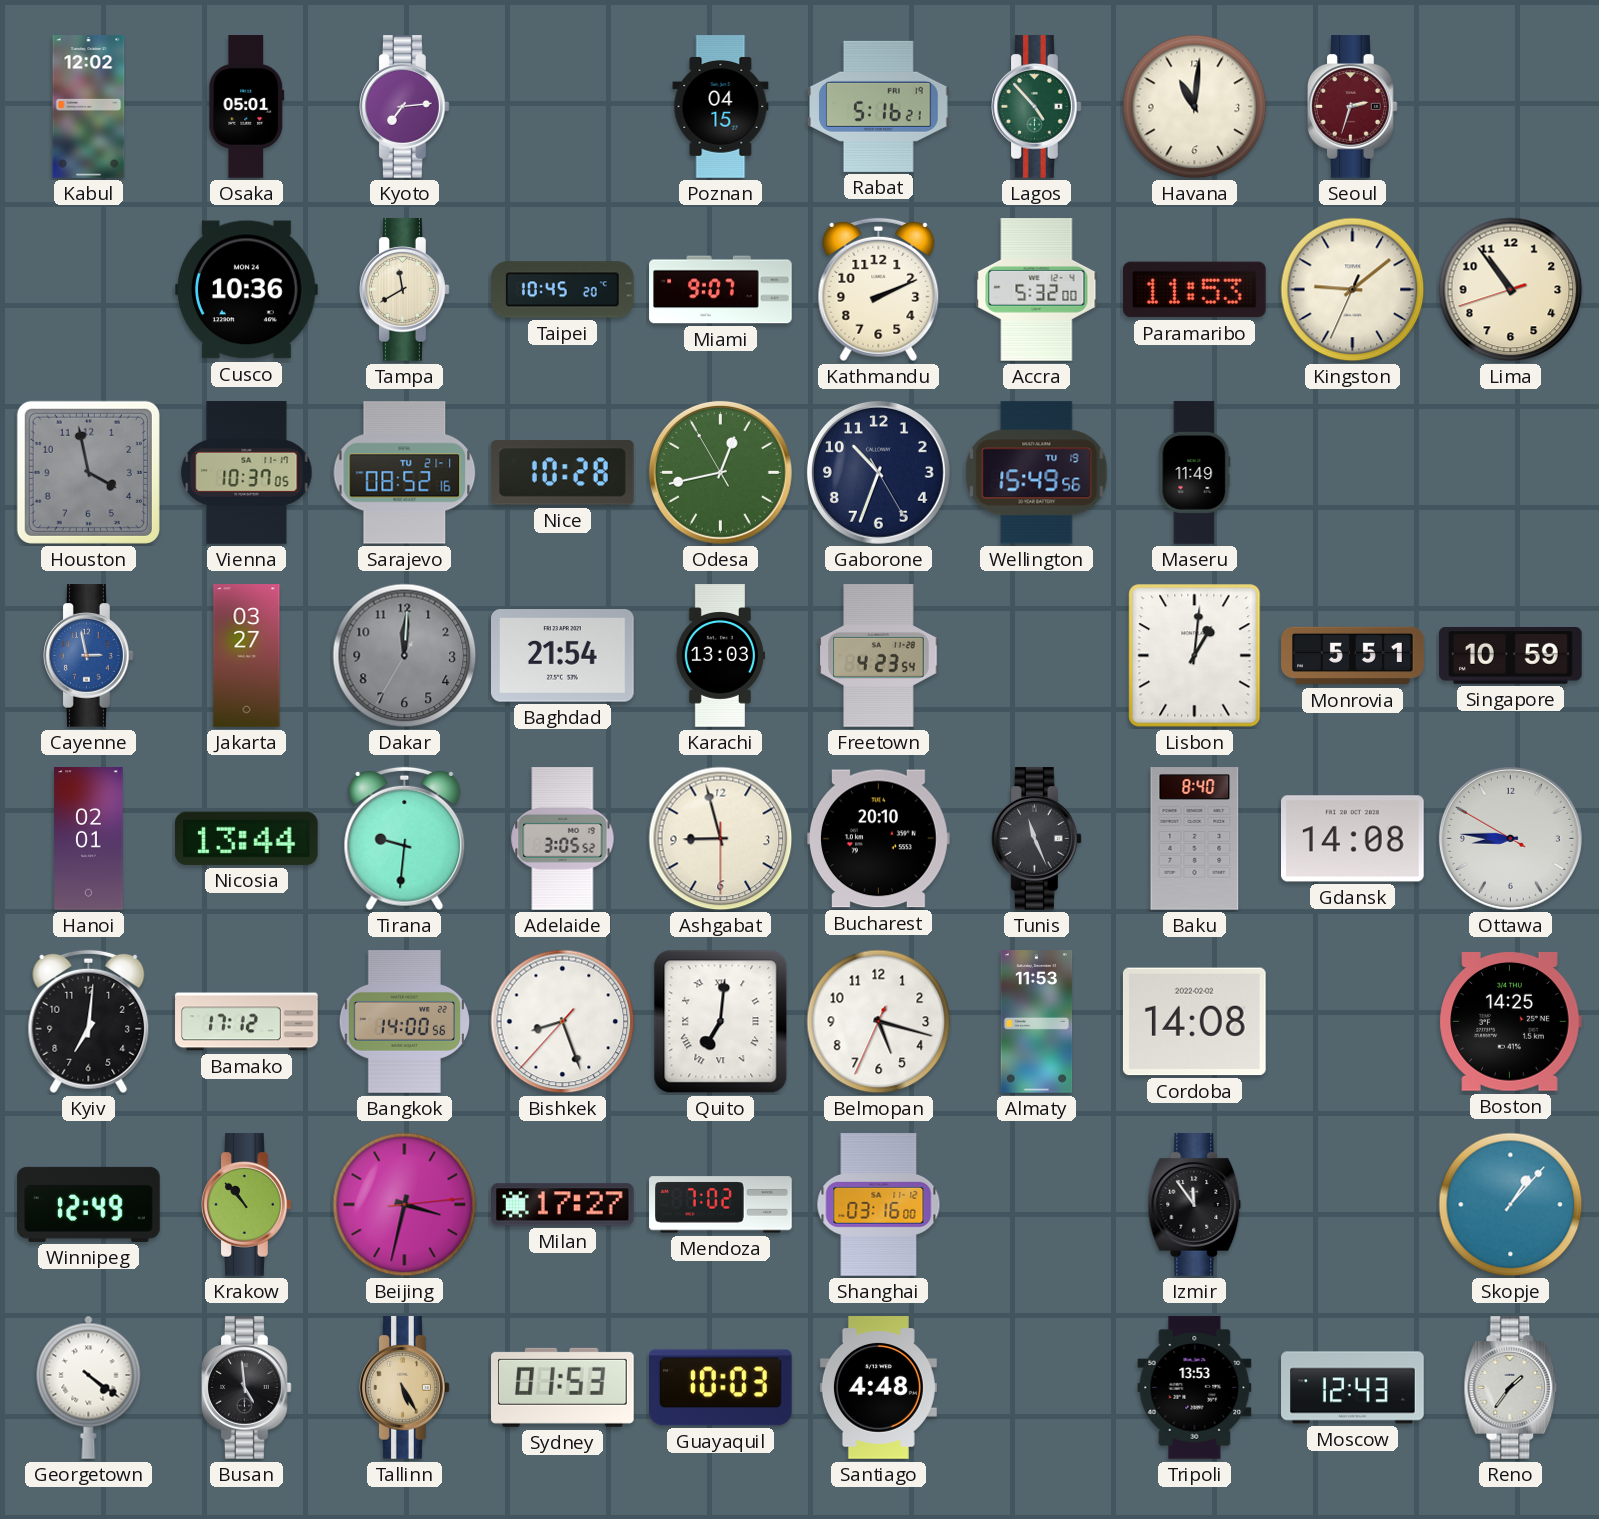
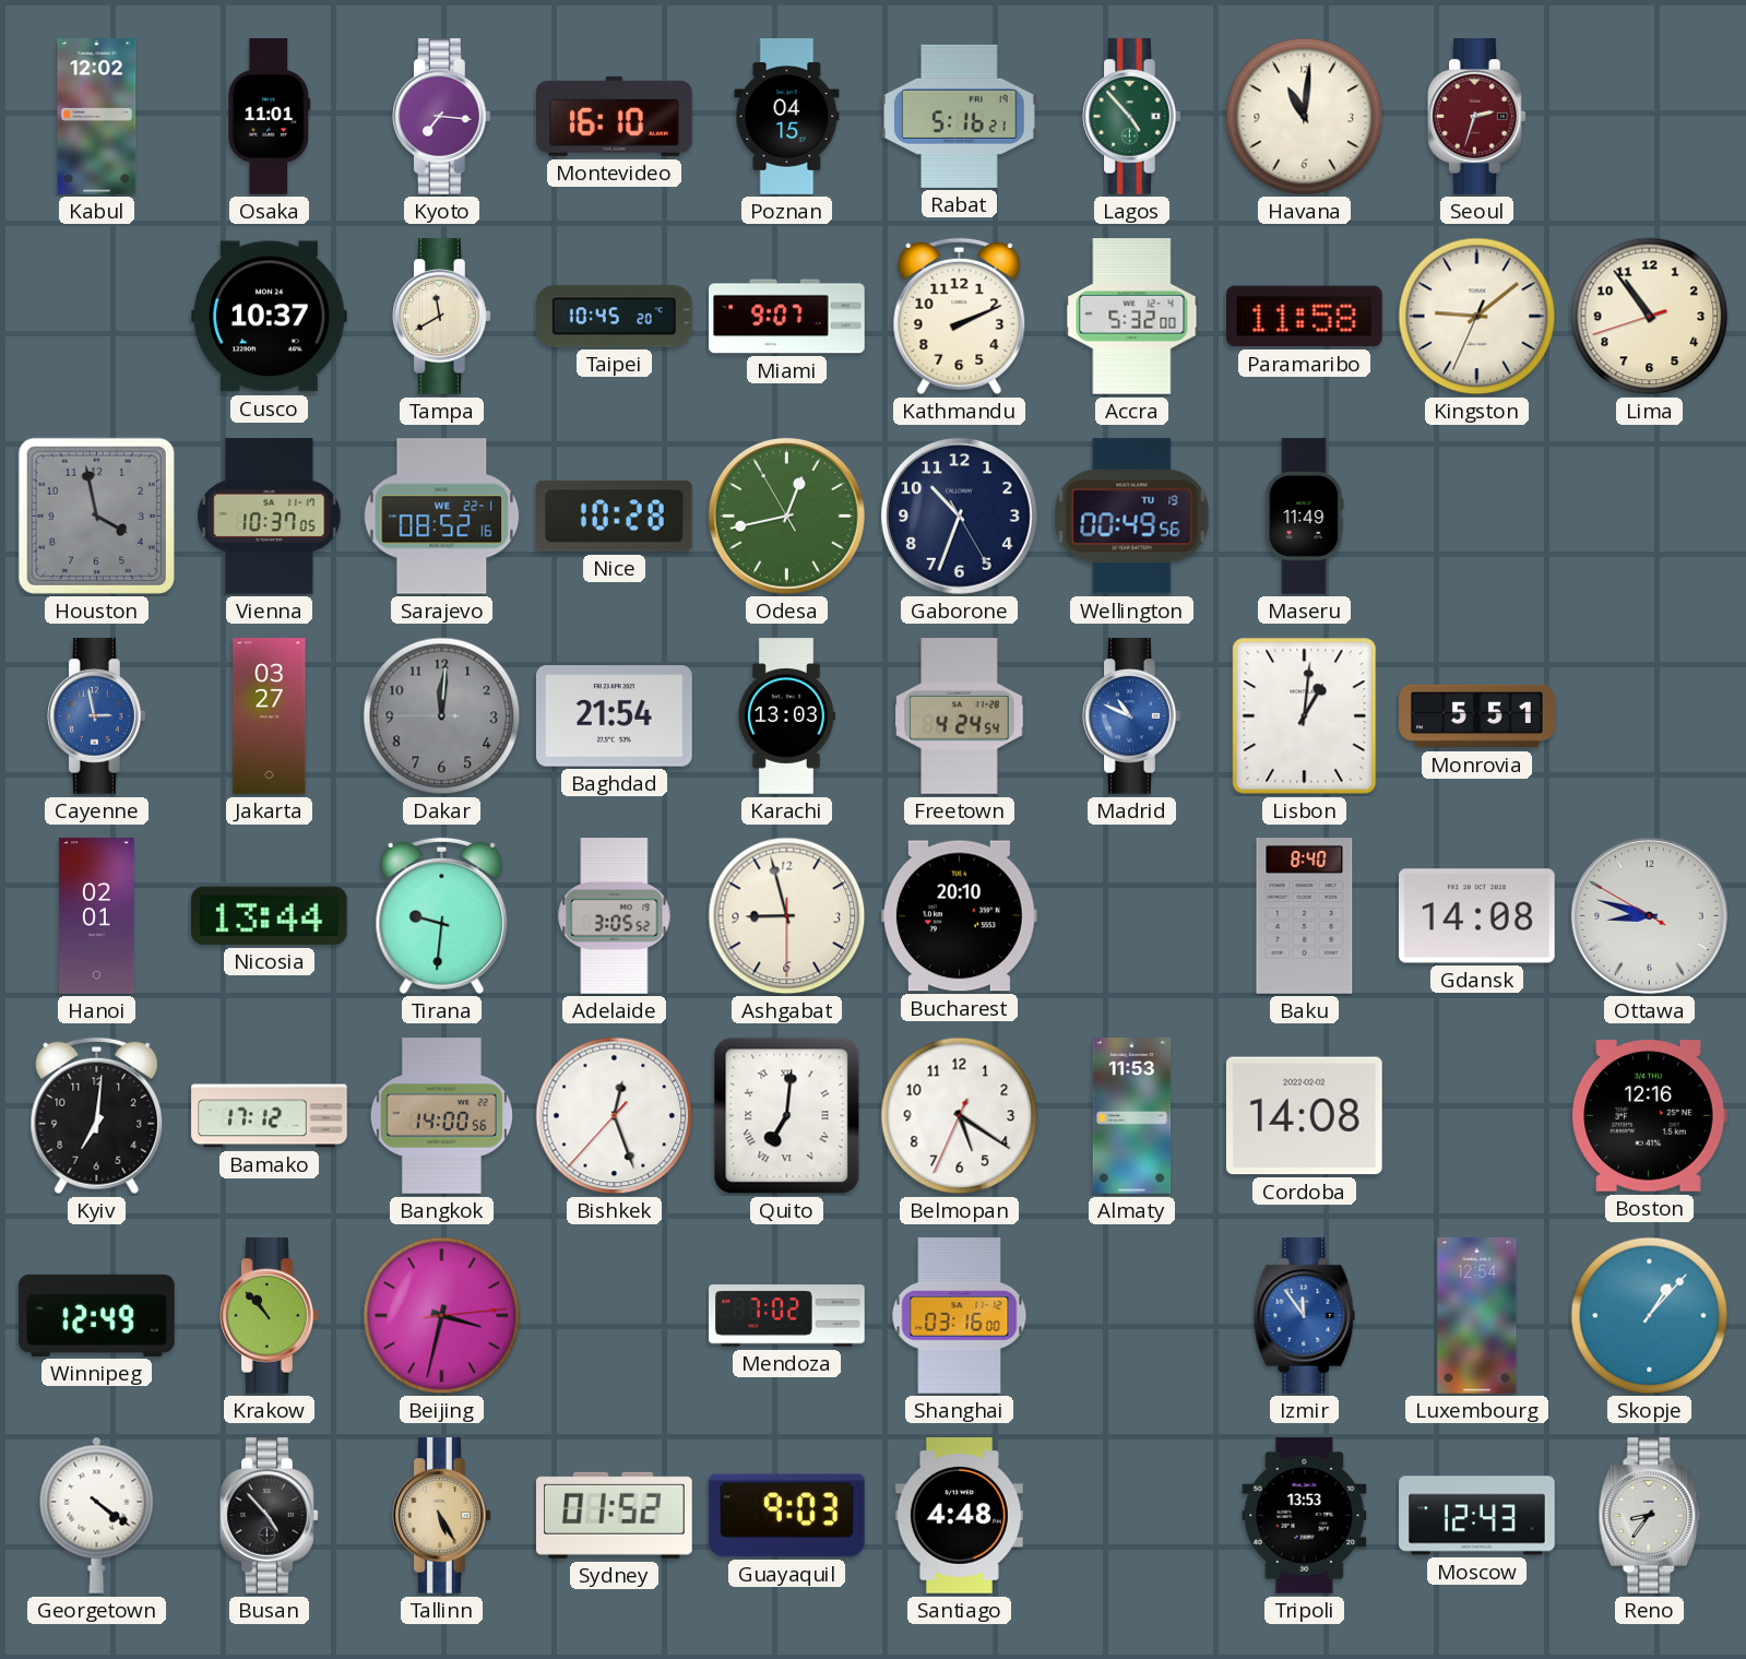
Osaka: 05:01 -> 11:01
Kyoto: 7:14 -> 7:16
Montevideo: none -> 16:10
Cusco: 10:36 -> 10:37
Paramaribo: 11:53 -> 11:58
Sarajevo date: TU 21-1 -> WE 22-1
Wellington: 15:49 -> 00:49
Dakar: 12:00:35 -> 12:00:45
Freetown: 4:23 -> 4:24
Madrid: none -> 10:49
Singapore: 10:59 -> none
Tunis: 11:26 -> none
Ottawa: 8:45 -> 8:47
Bishkek: 8:26 -> 12:26
Belmopan: 5:17 -> 5:20
Boston: 14:25 -> 12:16
Milan: 17:27 -> none
Izmir dial: black -> blue
Luxembourg: none -> 12:54
Busan: 4:59 -> 4:53
Sydney: 01:53 -> 01:52
Guayaquil: 10:03 -> 9:03
Reno: 1:36 -> 8:36
